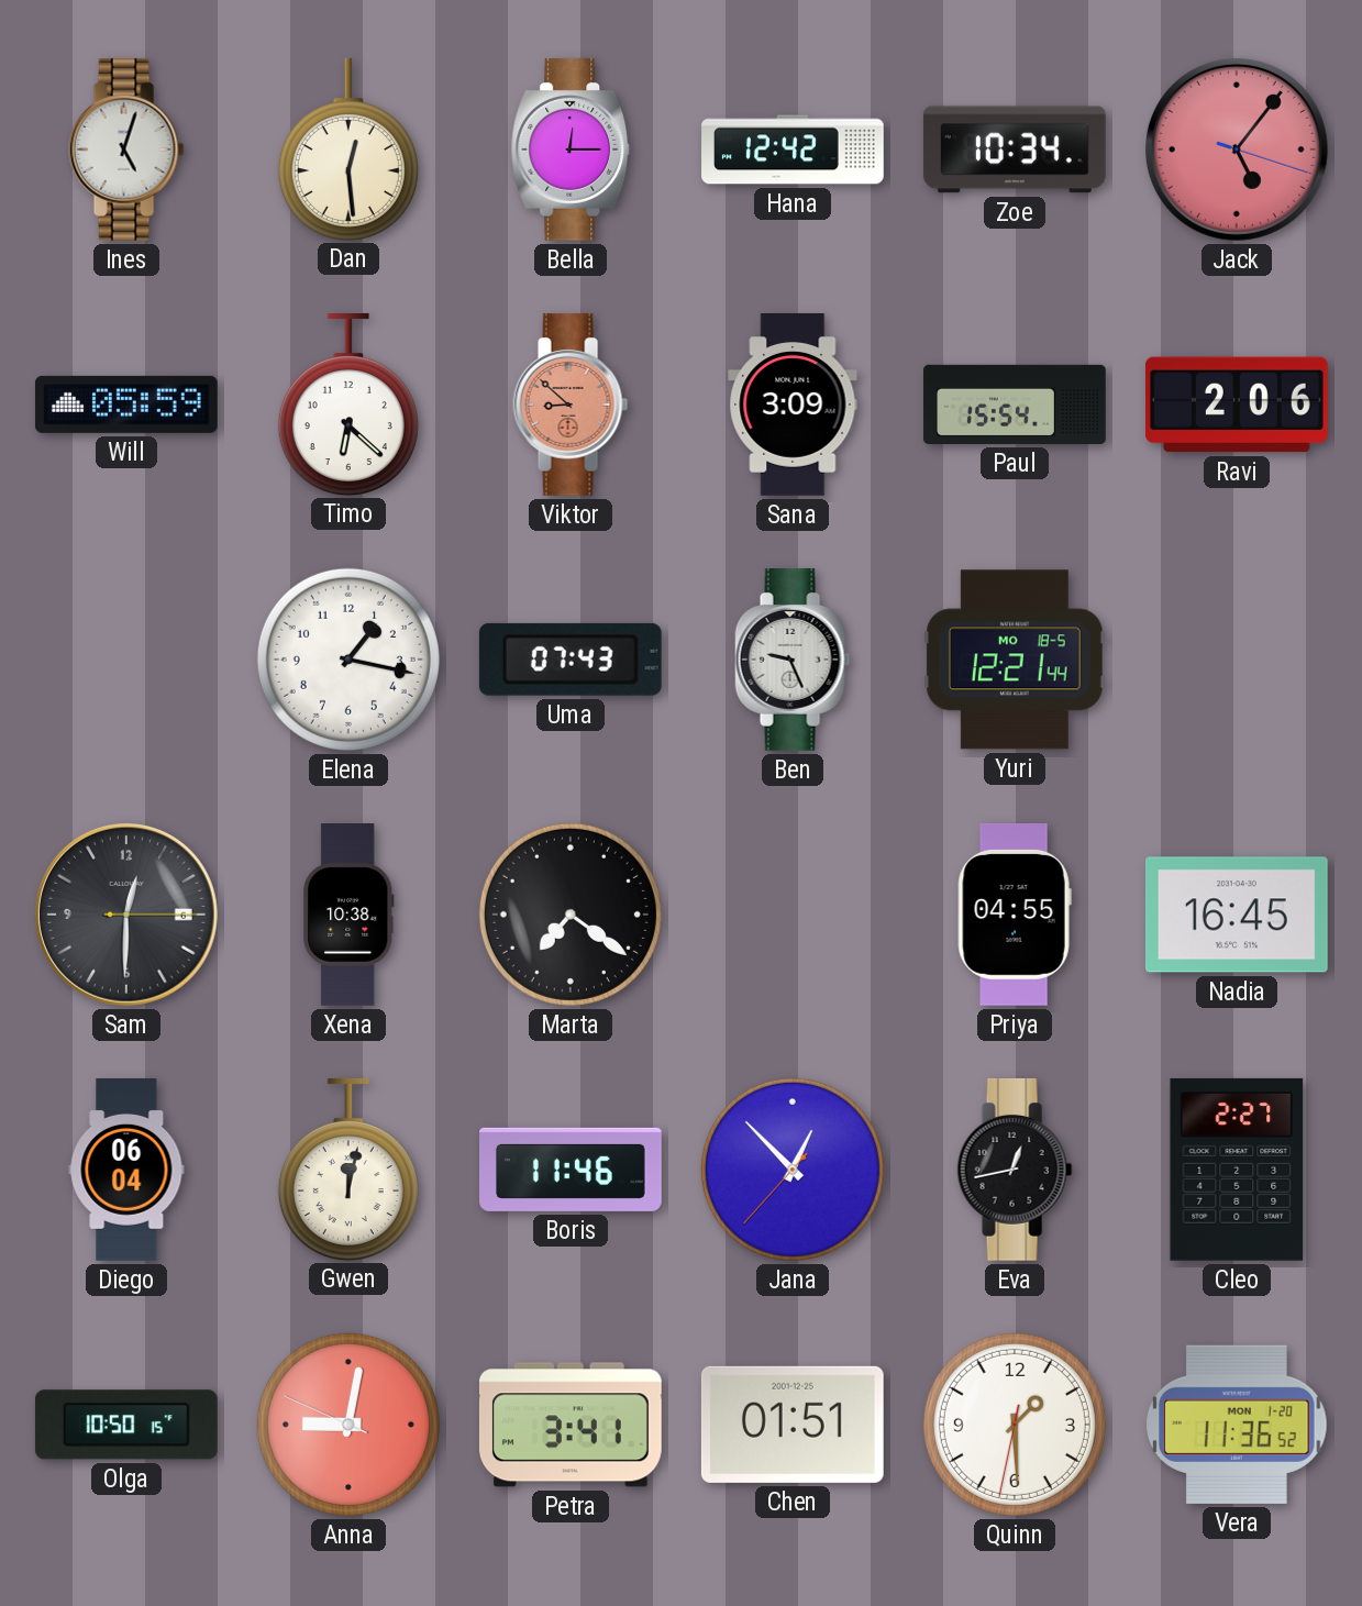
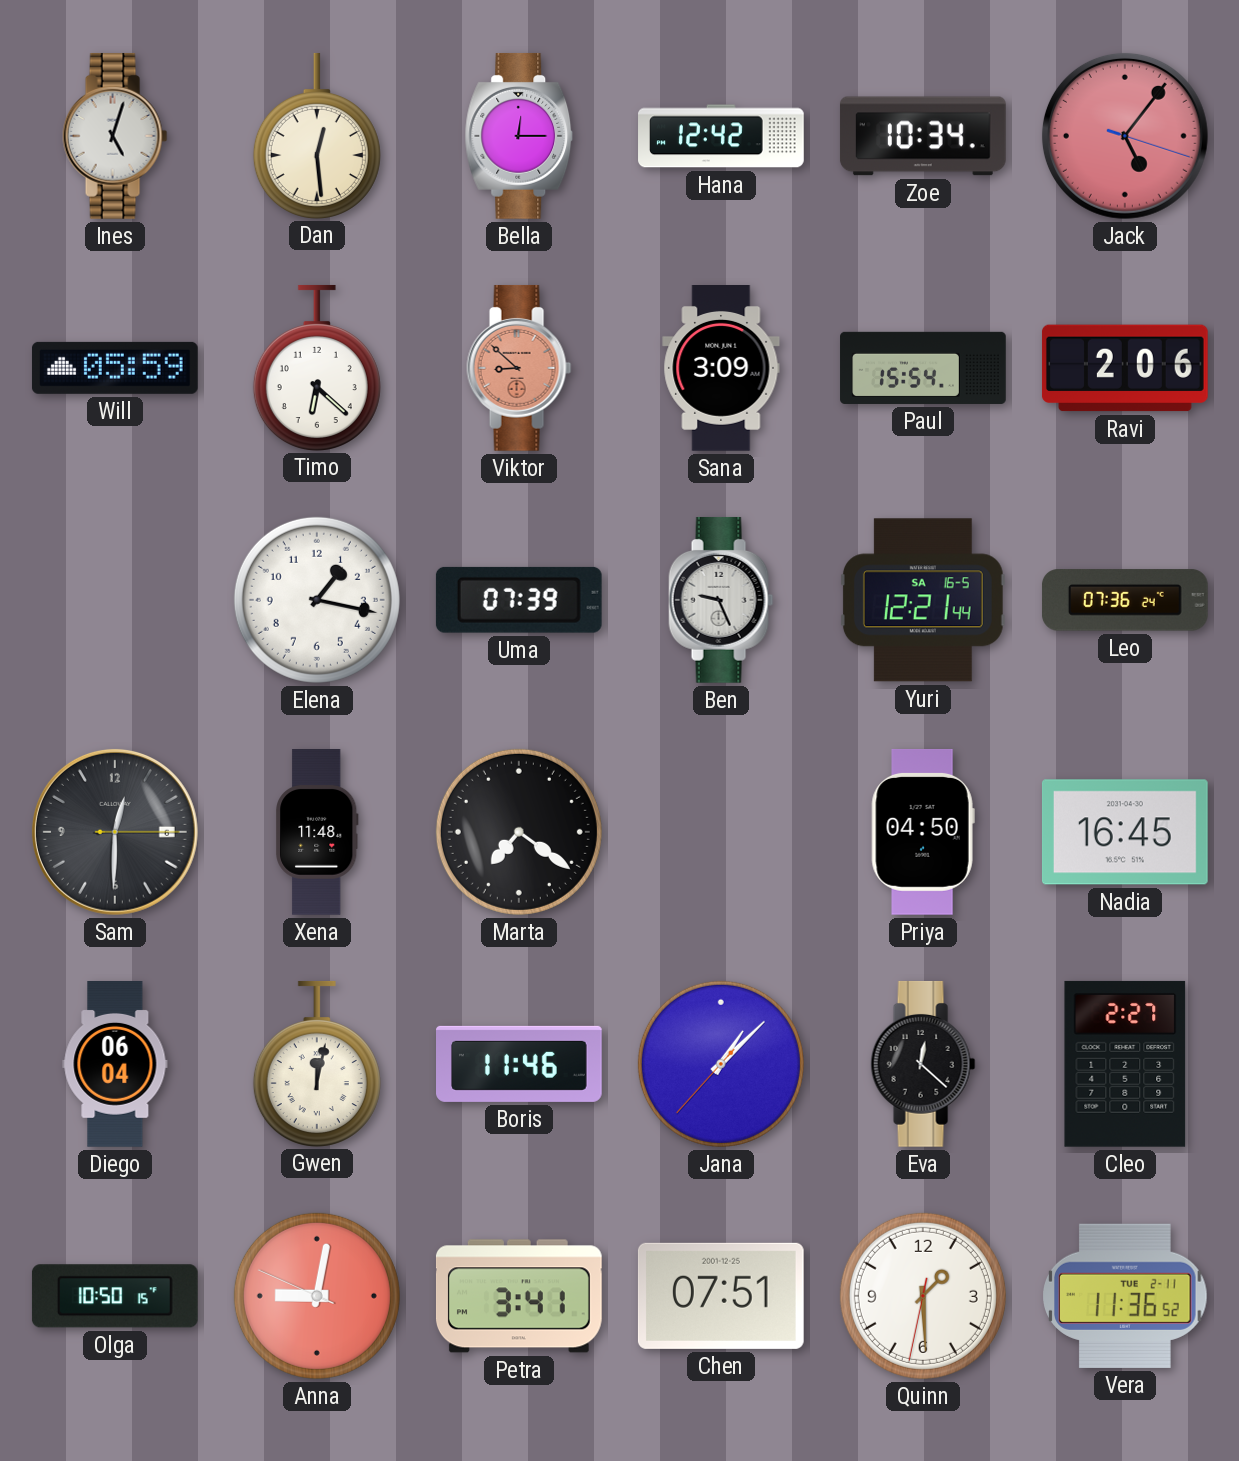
Uma: 07:43 -> 07:39
Yuri date: MO 18-5 -> SA 16-5
Leo: none -> 07:36
Xena: 10:38 -> 11:48
Priya: 04:55 -> 04:50
Jana: 12:52 -> 1:07
Eva: 12:43 -> 12:22
Chen: 01:51 -> 07:51
Vera date: MON 1-20 -> TUE 2-11
